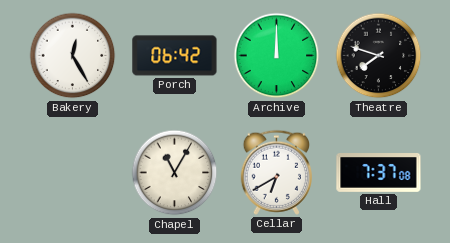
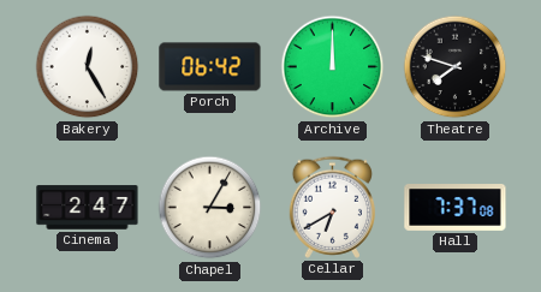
Cinema: none -> 2:47
Chapel: 11:05 -> 3:05
